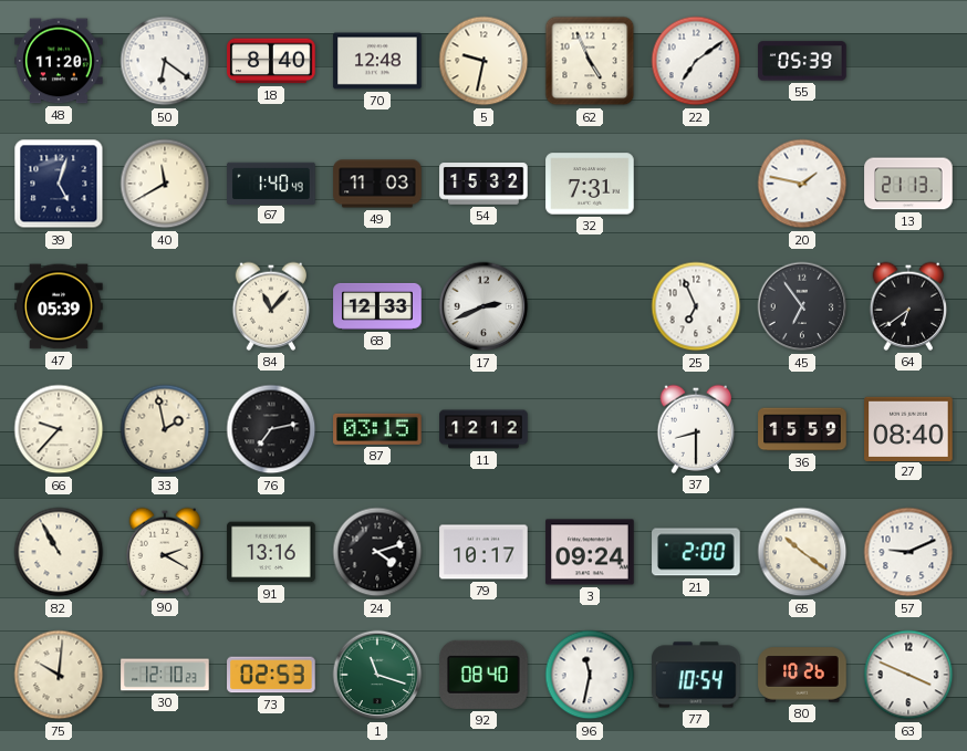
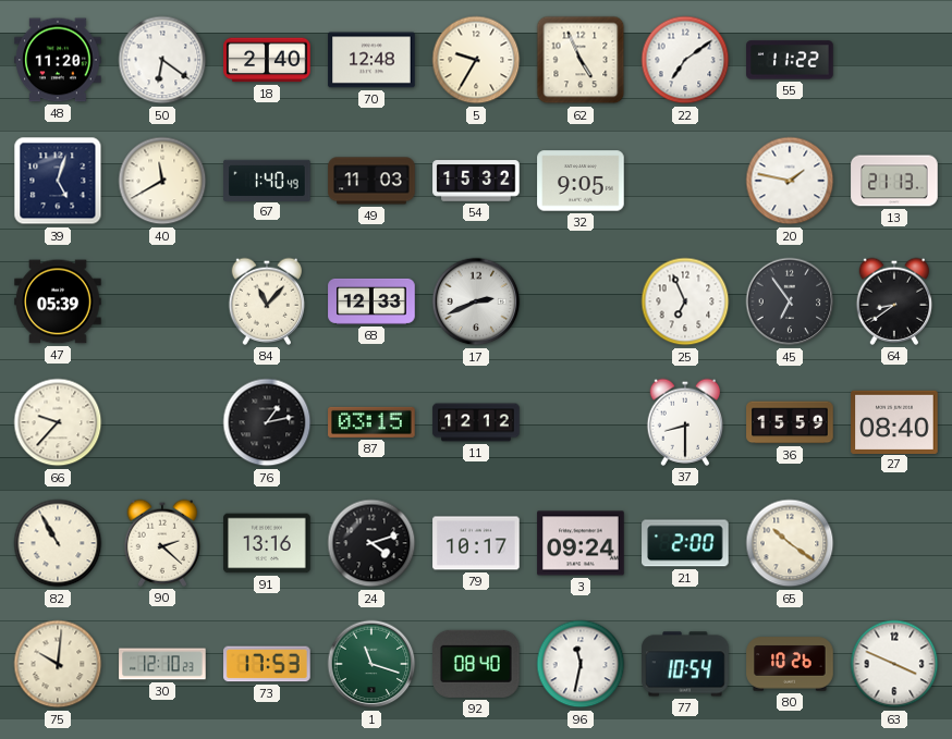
18: 8:40 -> 2:40
5: 9:32 -> 9:35
55: 05:39 -> 11:22
32: 7:31 -> 9:05
64: 6:39 -> 8:39
33: 1:58 -> none
76: 7:13 -> 1:13
90: 2:20 -> 2:22
57: 9:11 -> none
73: 02:53 -> 17:53
